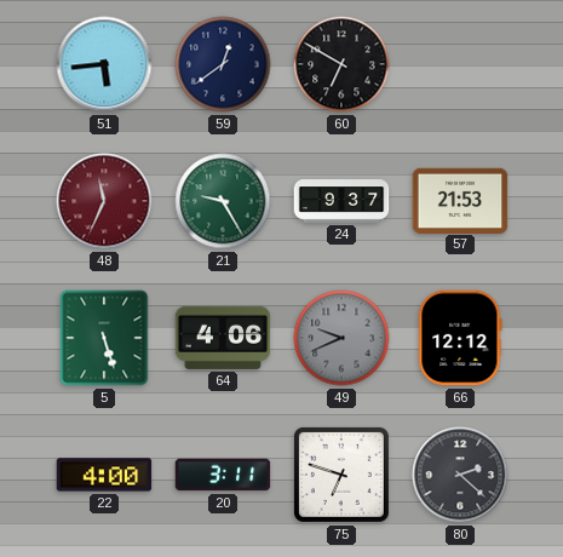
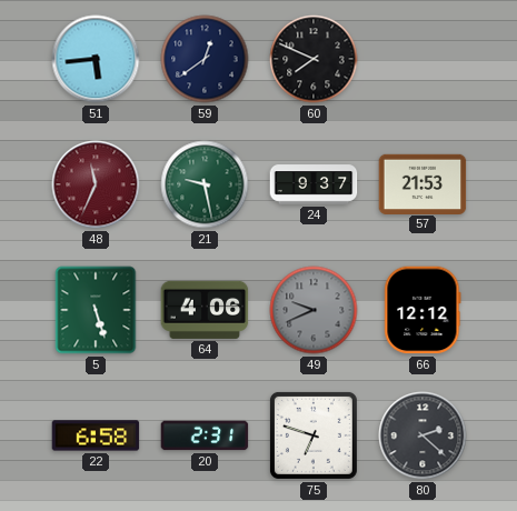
60: 6:50 -> 7:49
21: 9:25 -> 9:28
22: 4:00 -> 6:58
20: 3:11 -> 2:31
